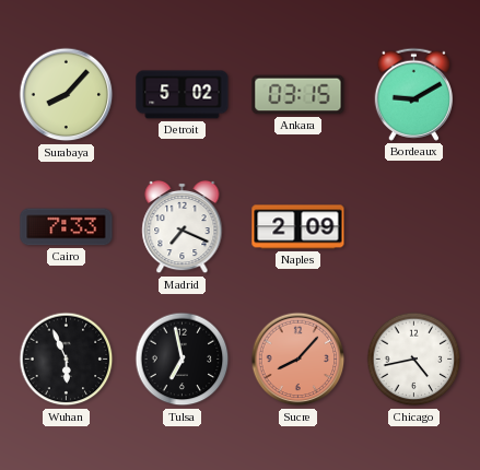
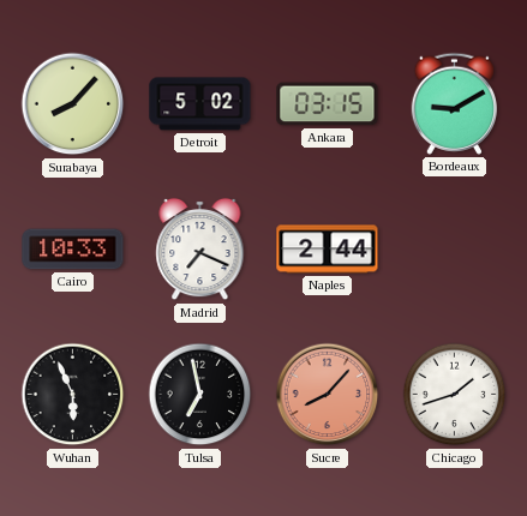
Cairo: 7:33 -> 10:33
Naples: 2:09 -> 2:44
Chicago: 4:43 -> 1:42
